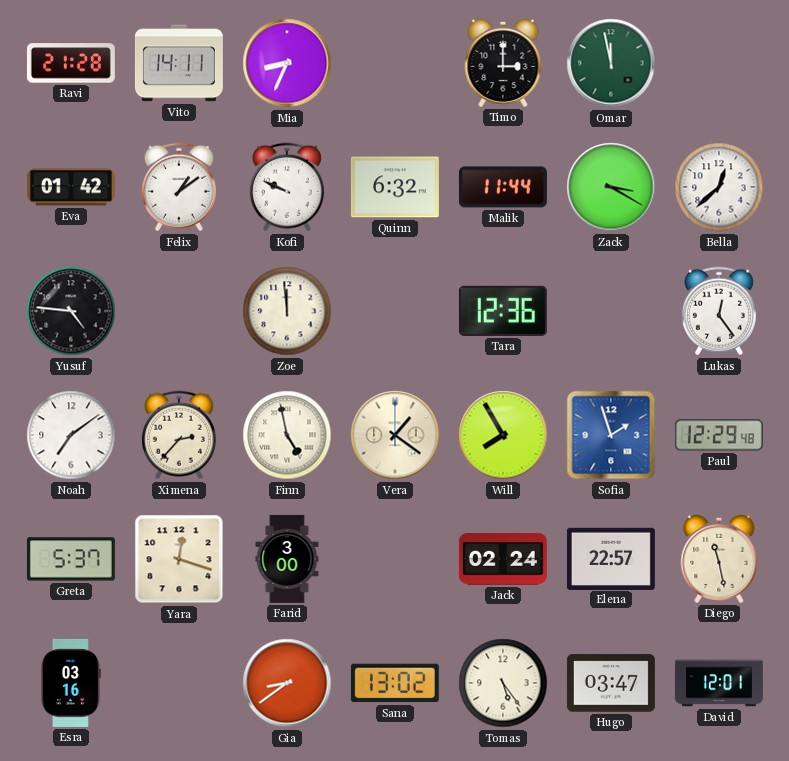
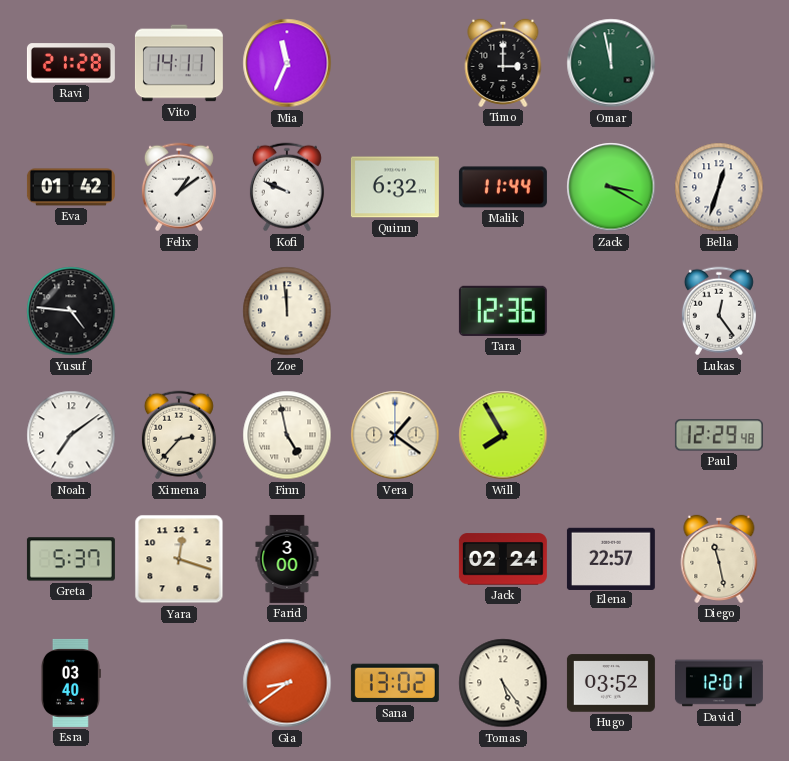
Mia: 8:34 -> 11:34
Bella: 12:38 -> 12:33
Sofia: 1:57 -> none
Esra: 03:16 -> 03:40
Hugo: 03:47 -> 03:52
